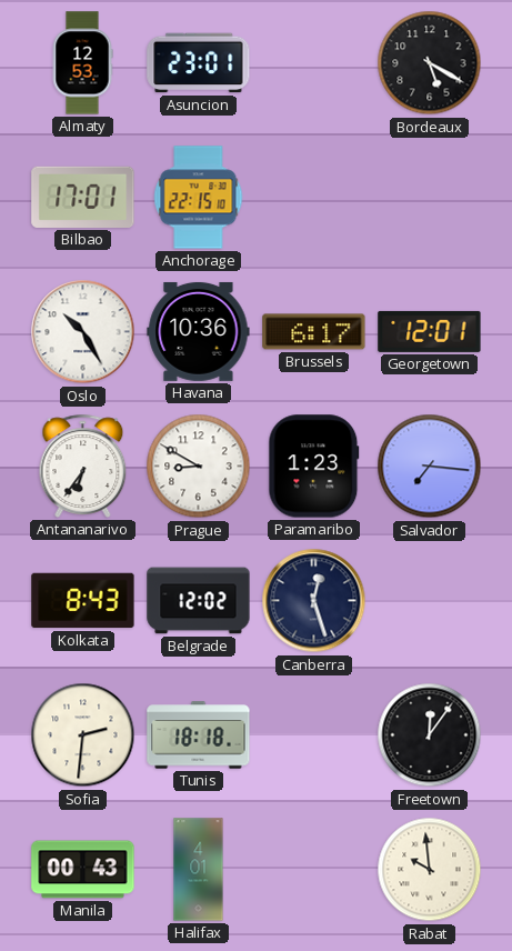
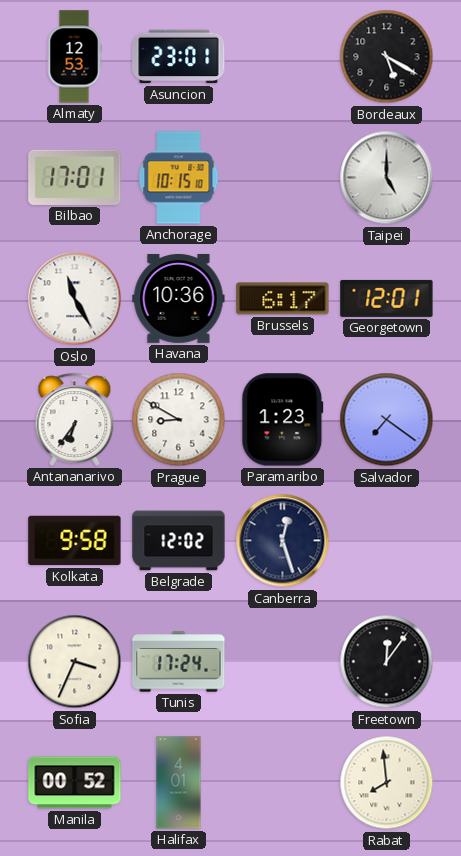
Anchorage: 22:15 -> 10:15
Taipei: none -> 5:00
Oslo: 10:25 -> 11:25
Salvador: 7:16 -> 7:21
Kolkata: 8:43 -> 9:58
Sofia: 2:31 -> 3:34
Tunis: 18:18 -> 17:24
Manila: 00:43 -> 00:52
Rabat: 9:59 -> 7:59
